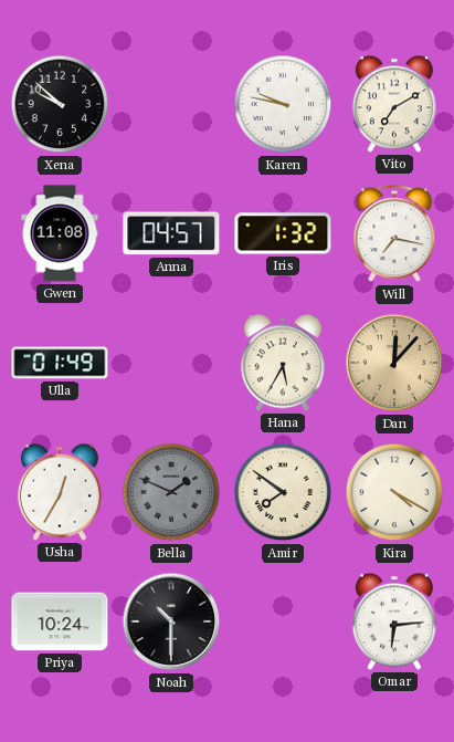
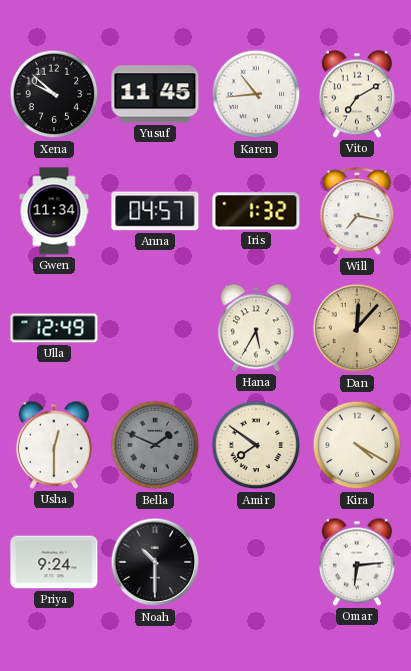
Yusuf: none -> 11:45
Karen: 9:47 -> 10:44
Gwen: 11:08 -> 11:34
Ulla: 01:49 -> 12:49
Usha: 12:35 -> 12:30
Priya: 10:24 -> 9:24
